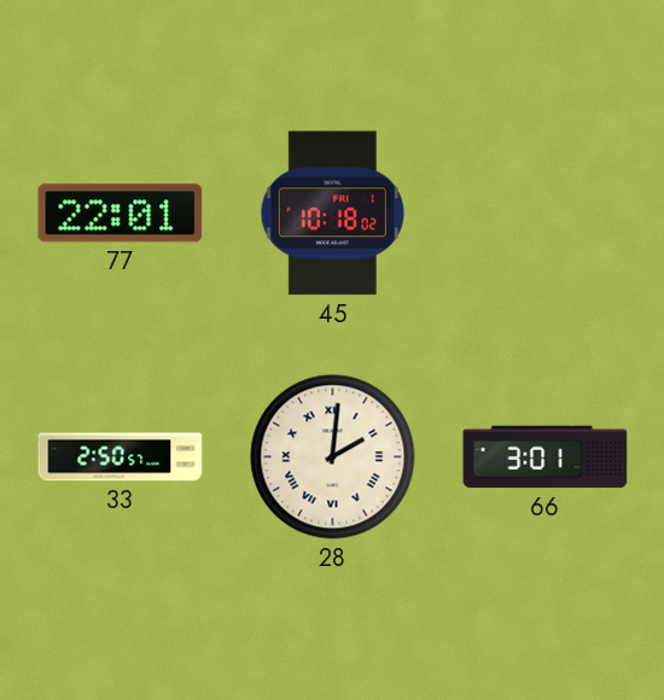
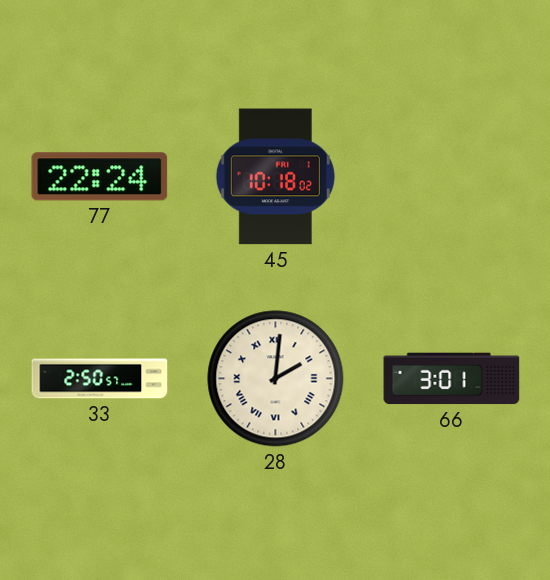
77: 22:01 -> 22:24
